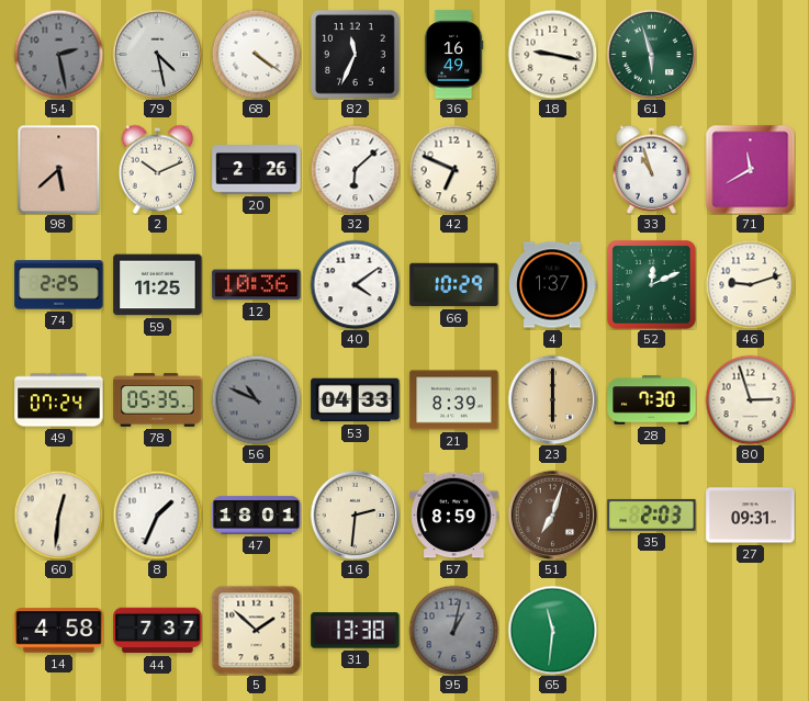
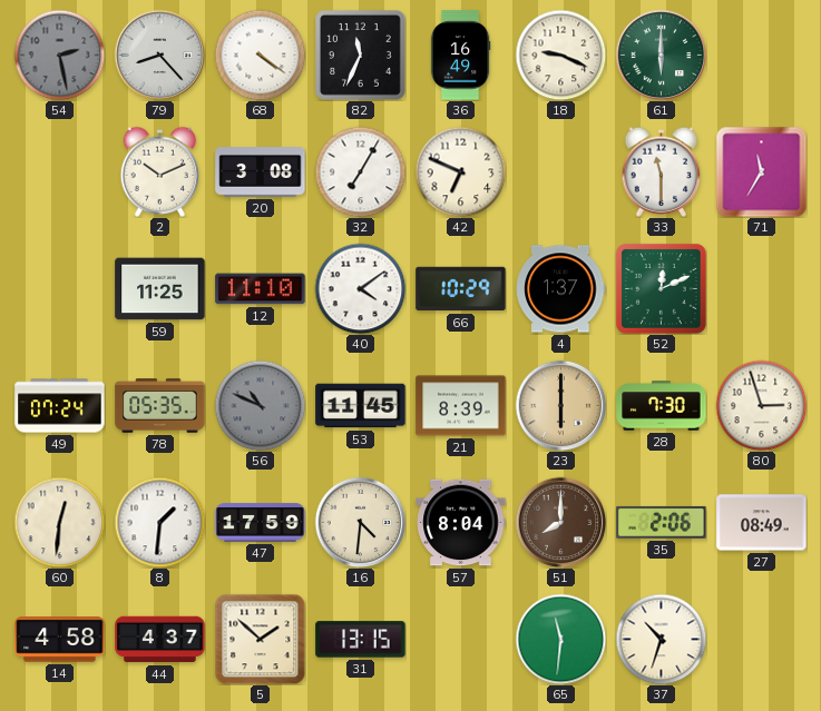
79: 4:28 -> 8:23
18: 9:17 -> 9:19
61: 5:57 -> 6:00
98: 5:38 -> none
20: 2:26 -> 3:08
32: 6:08 -> 7:05
33: 10:57 -> 11:30
71: 11:40 -> 11:35
74: 2:25 -> none
12: 10:36 -> 11:10
46: 9:12 -> none
53: 04:33 -> 11:45
8: 1:34 -> 1:31
47: 18:01 -> 17:59
16: 2:31 -> 4:31
57: 8:59 -> 8:04
51: 7:03 -> 8:00
35: 2:03 -> 2:06
27: 09:31 -> 08:49
44: 7:37 -> 4:37
31: 13:38 -> 13:15
95: 1:02 -> none
37: none -> 10:33
